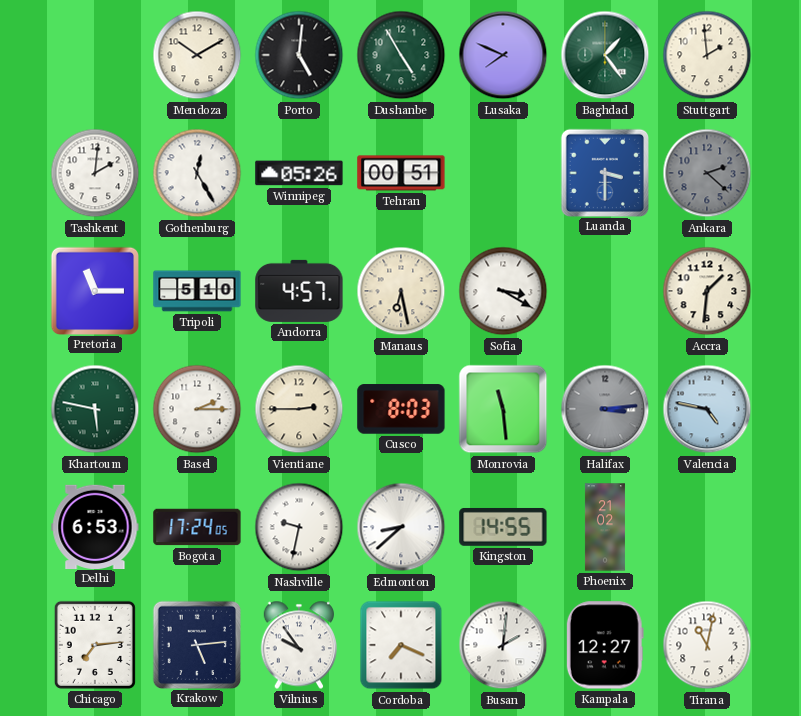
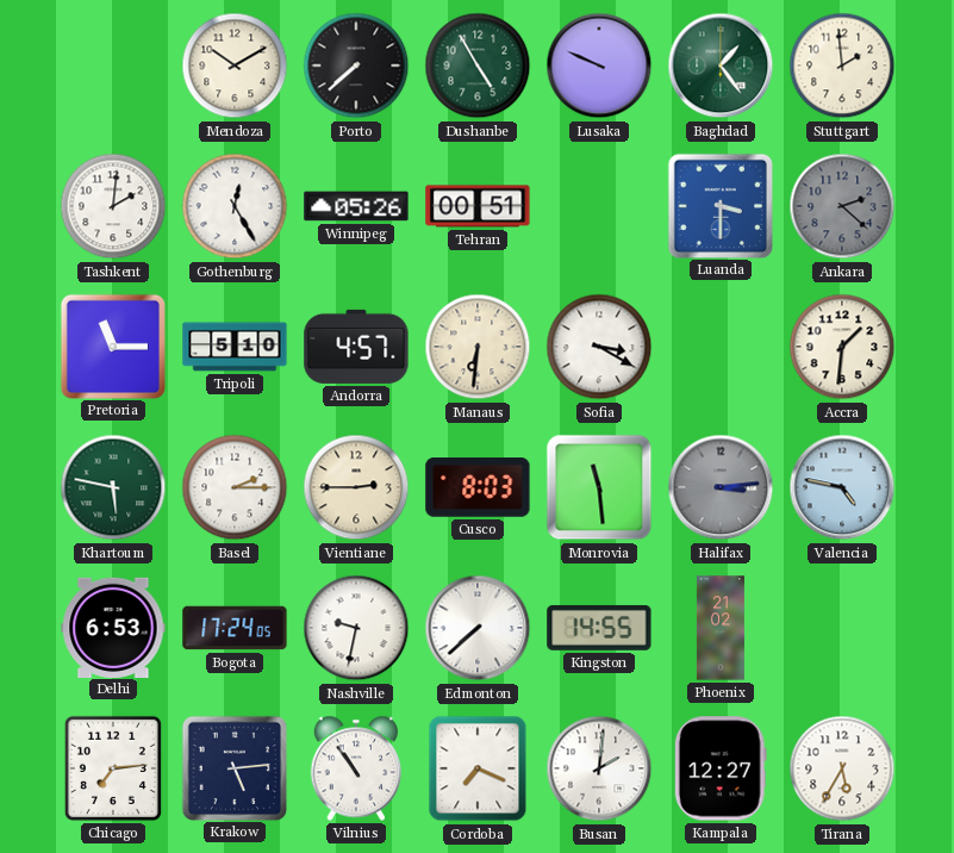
Porto: 5:01 -> 7:38
Lusaka: 7:49 -> 9:49
Manaus: 6:28 -> 6:31
Edmonton: 8:38 -> 7:38
Vilnius: 9:54 -> 10:54
Tirana: 11:02 -> 5:35
